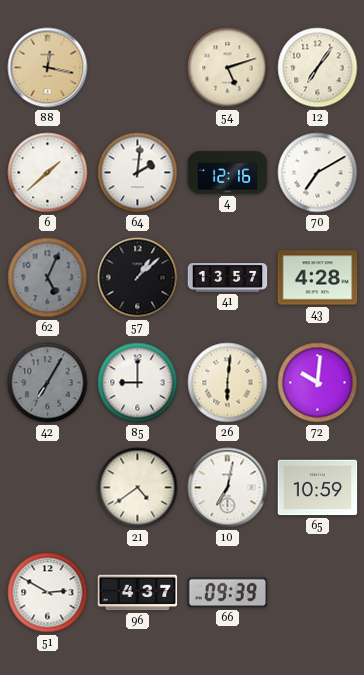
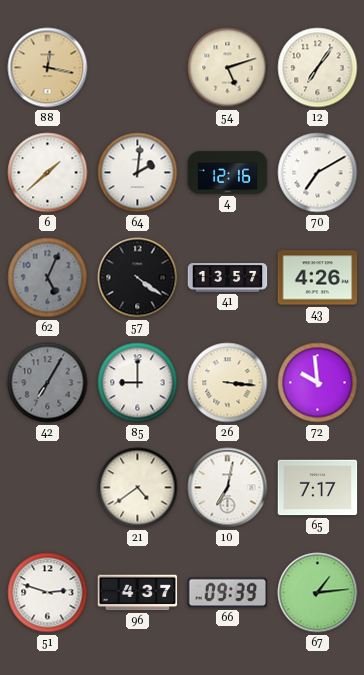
57: 1:08 -> 4:21
43: 4:28 -> 4:26
26: 6:01 -> 3:16
72: 10:01 -> 9:59
65: 10:59 -> 7:17
51: 2:50 -> 2:48
67: none -> 1:14
